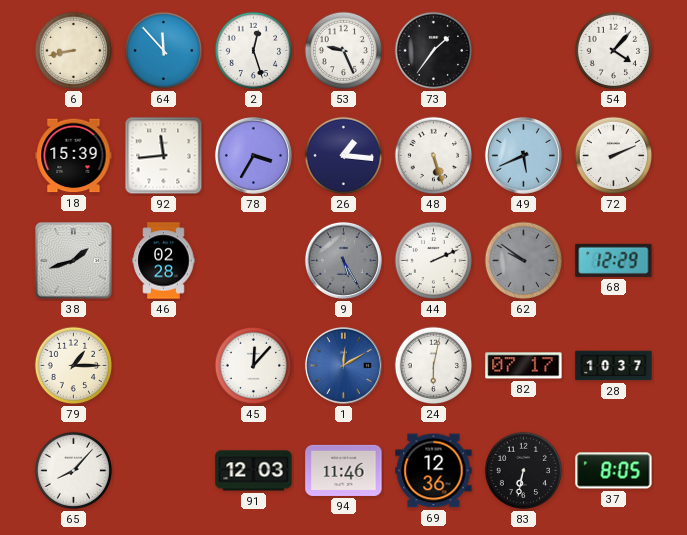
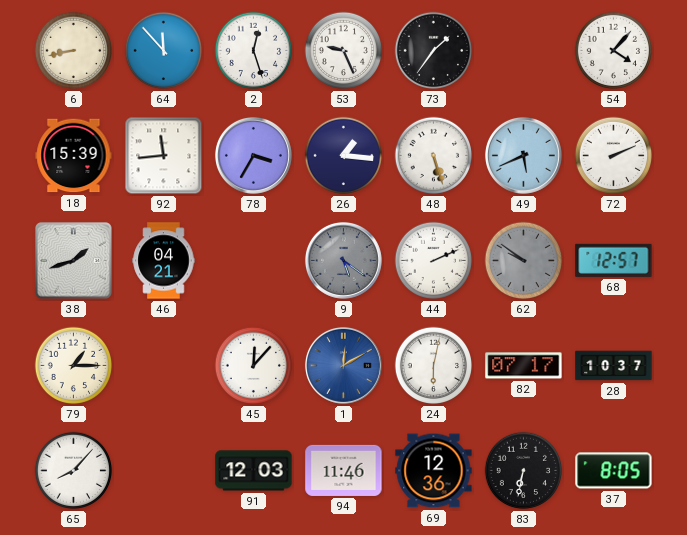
46: 02:28 -> 04:21
9: 5:25 -> 5:21
68: 12:29 -> 12:57
